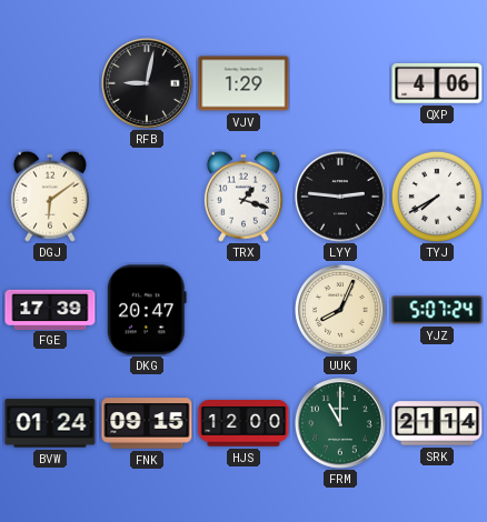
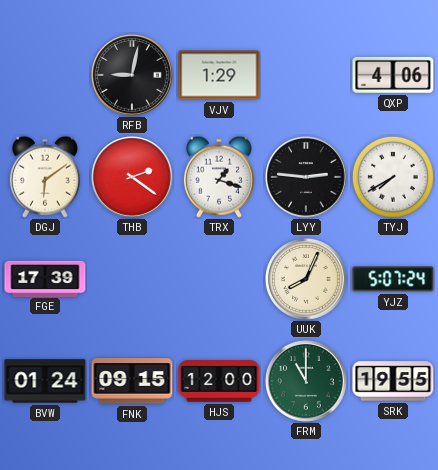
THB: none -> 2:21
DKG: 20:47 -> none
SRK: 21:14 -> 19:55
